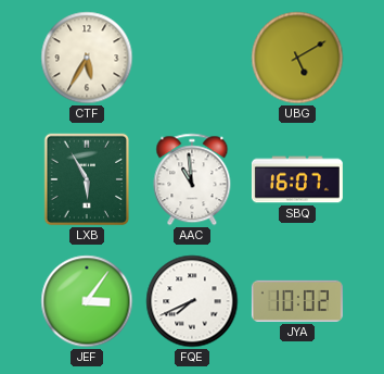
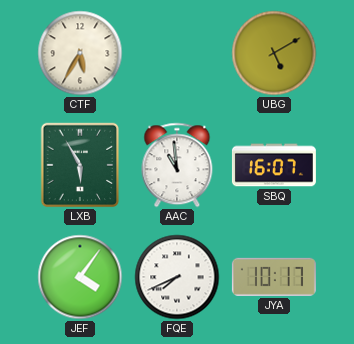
JEF: 3:06 -> 4:06
JYA: 10:02 -> 10:17
